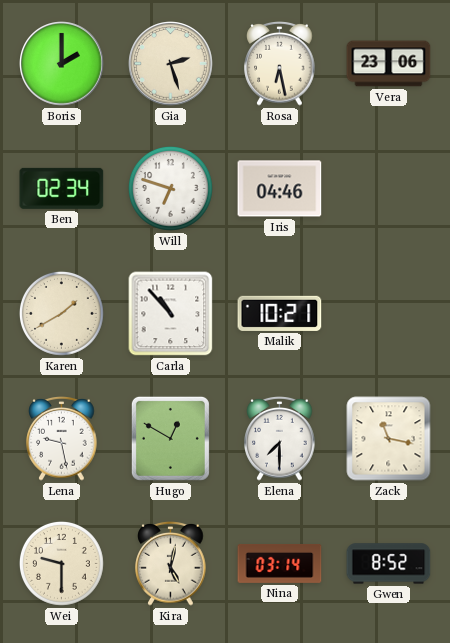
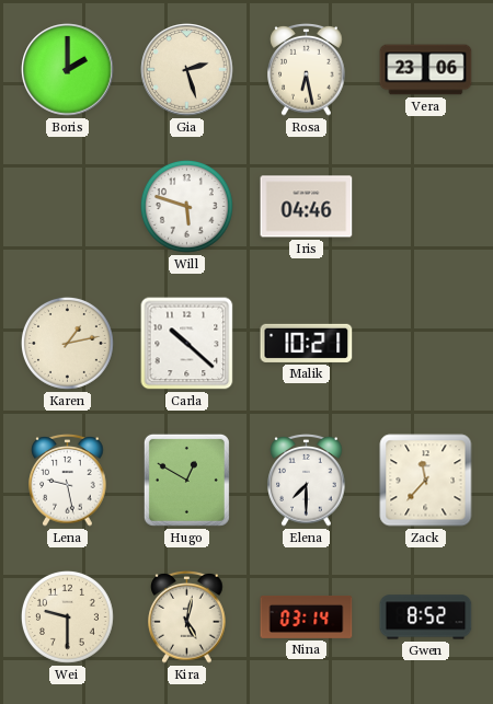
Ben: 02:34 -> none
Will: 6:48 -> 5:48
Karen: 1:40 -> 1:13
Carla: 10:53 -> 10:22
Zack: 11:17 -> 11:37
